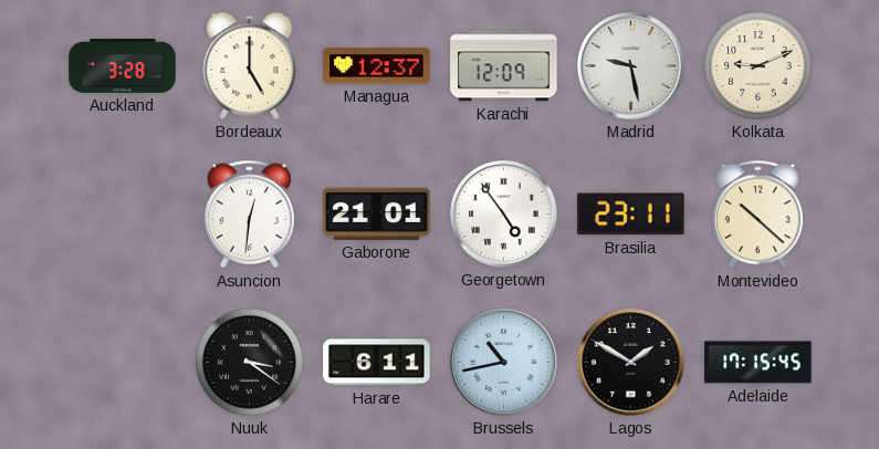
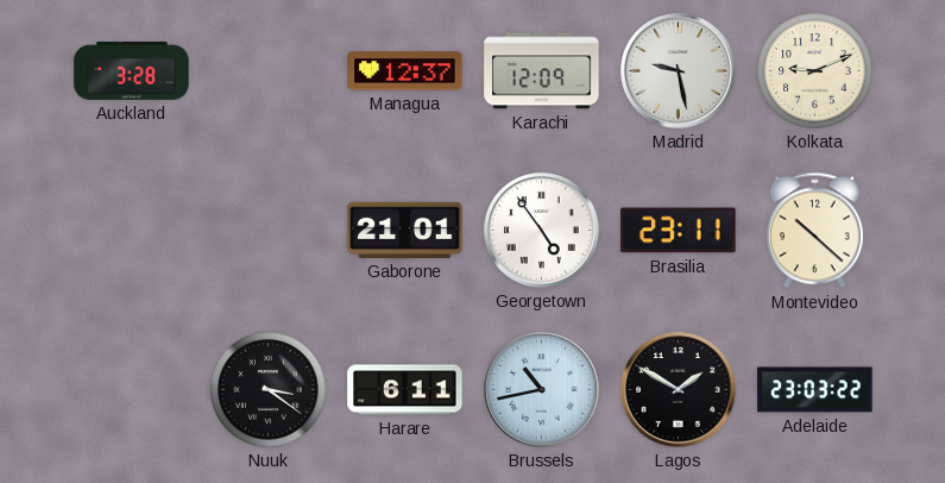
Bordeaux: 5:00 -> none
Asuncion: 12:31 -> none
Adelaide: 17:15 -> 23:03
